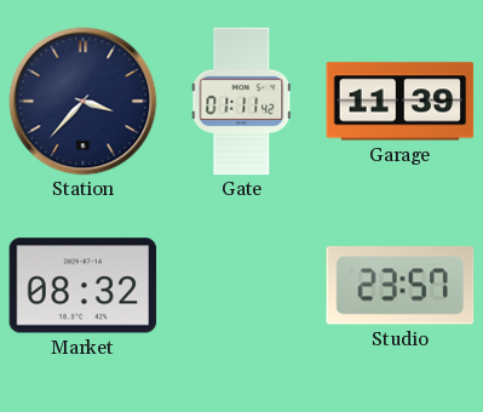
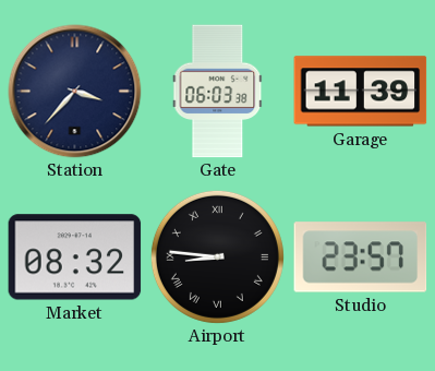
Gate: 01:11 -> 06:03
Airport: none -> 8:46
